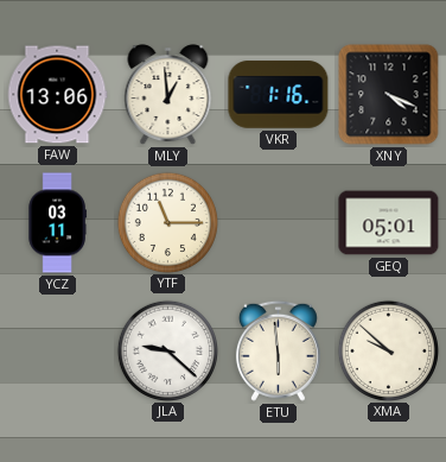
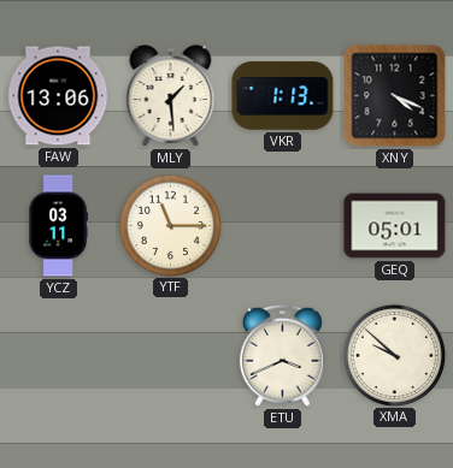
MLY: 12:59 -> 1:29
VKR: 1:16 -> 1:13
JLA: 9:22 -> none
ETU: 5:59 -> 3:41
